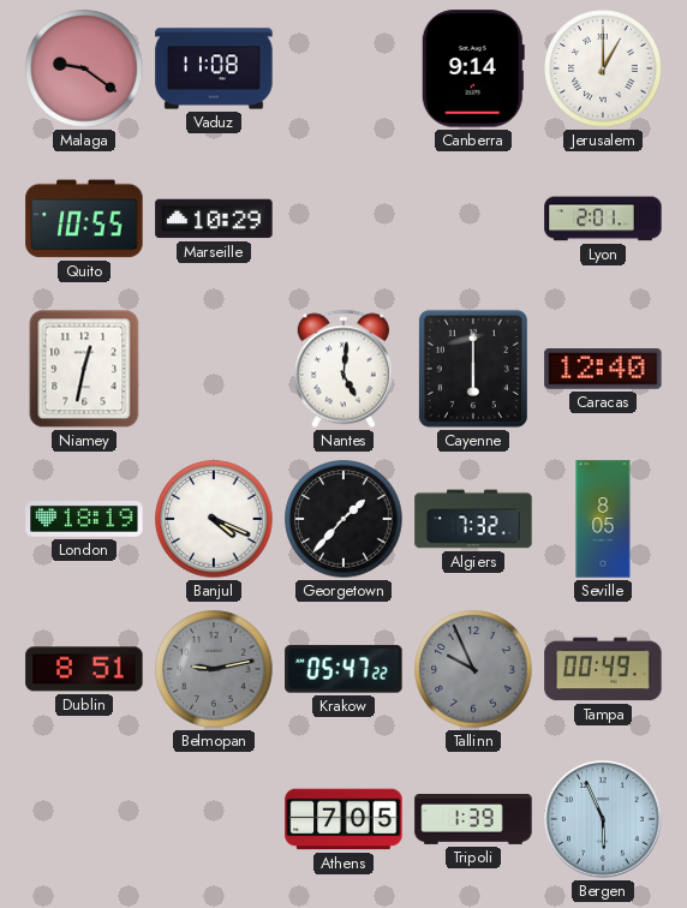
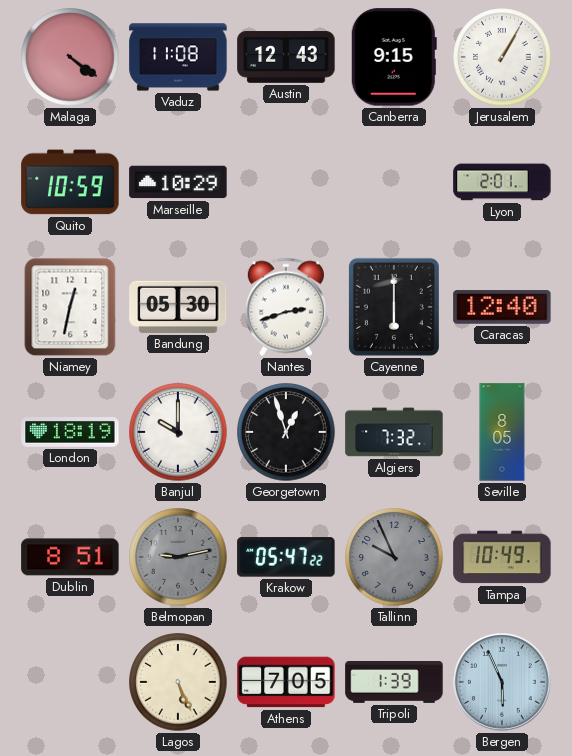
Malaga: 9:21 -> 4:21
Austin: none -> 12:43
Canberra: 9:14 -> 9:15
Jerusalem: 1:00 -> 1:05
Quito: 10:55 -> 10:59
Bandung: none -> 05:30
Nantes: 5:01 -> 2:42
Banjul: 4:19 -> 10:00
Georgetown: 1:37 -> 12:57
Tampa: 00:49 -> 10:49
Lagos: none -> 5:26
